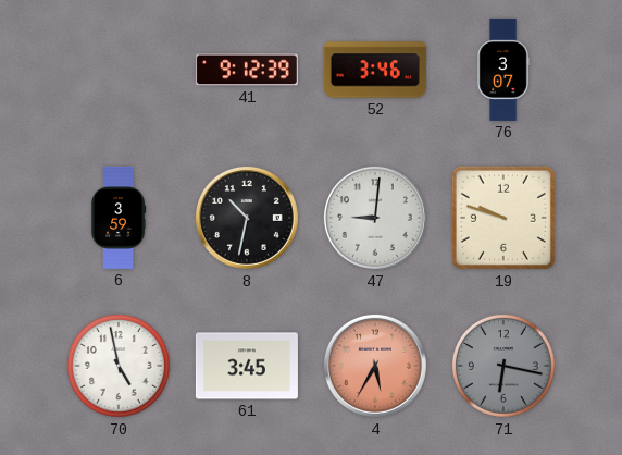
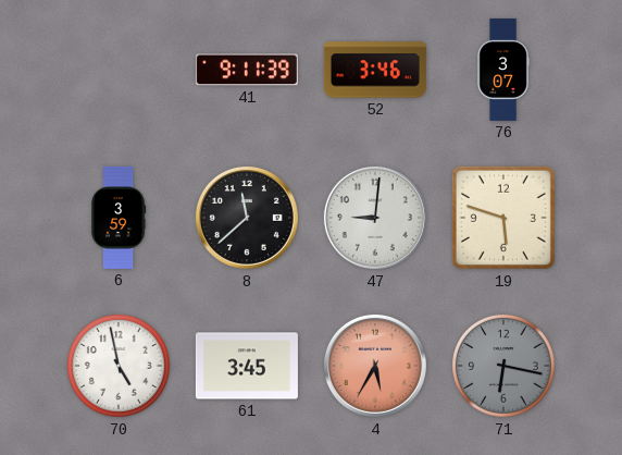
41: 9:12 -> 9:11
8: 10:32 -> 11:38
19: 9:48 -> 5:48
